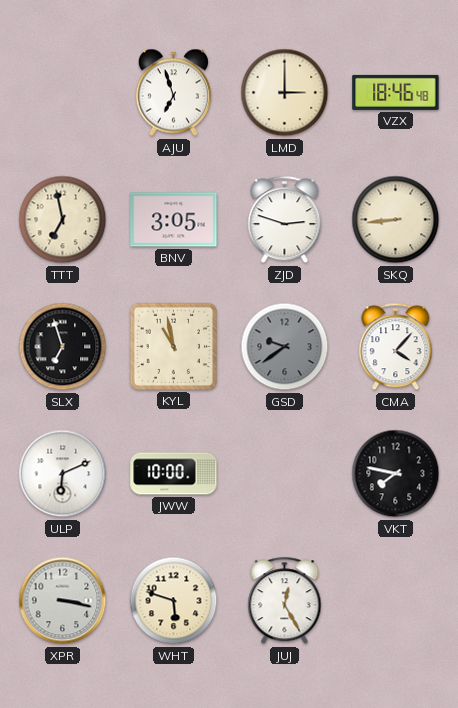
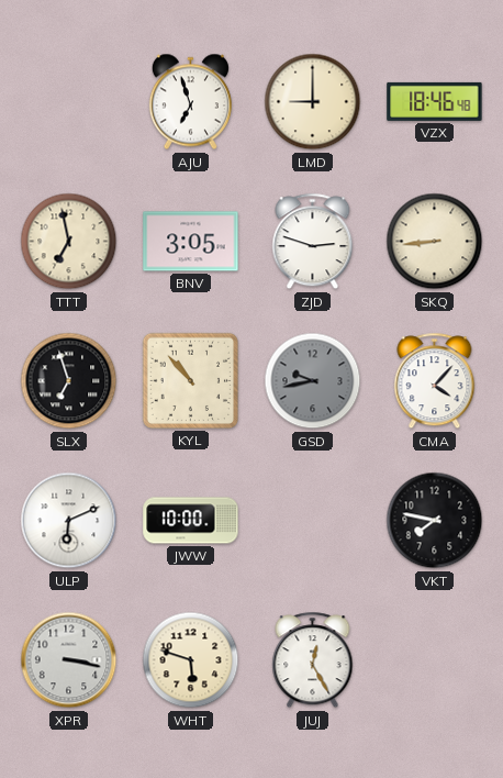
LMD: 3:00 -> 9:00
KYL: 10:58 -> 10:53
GSD: 9:39 -> 9:43
